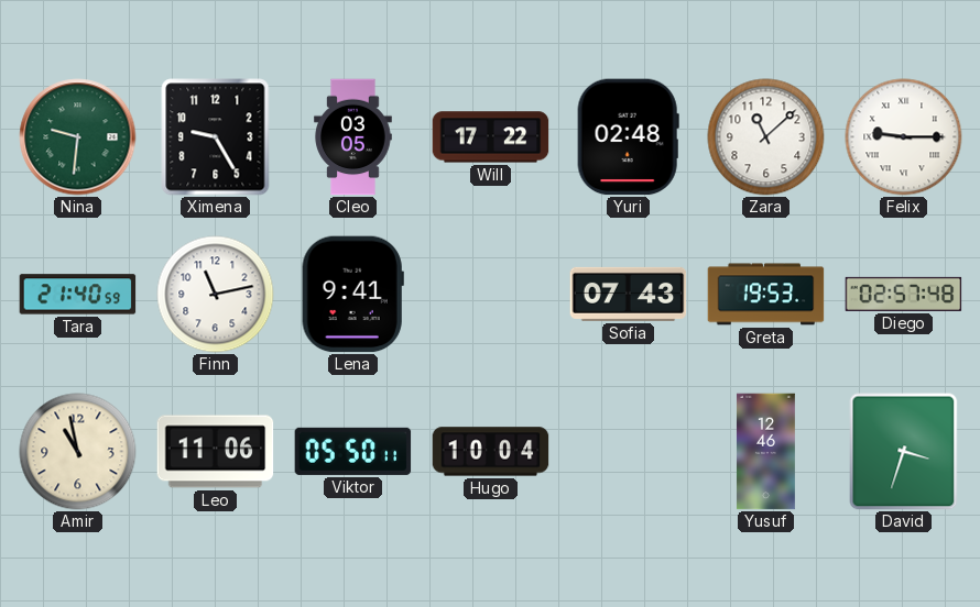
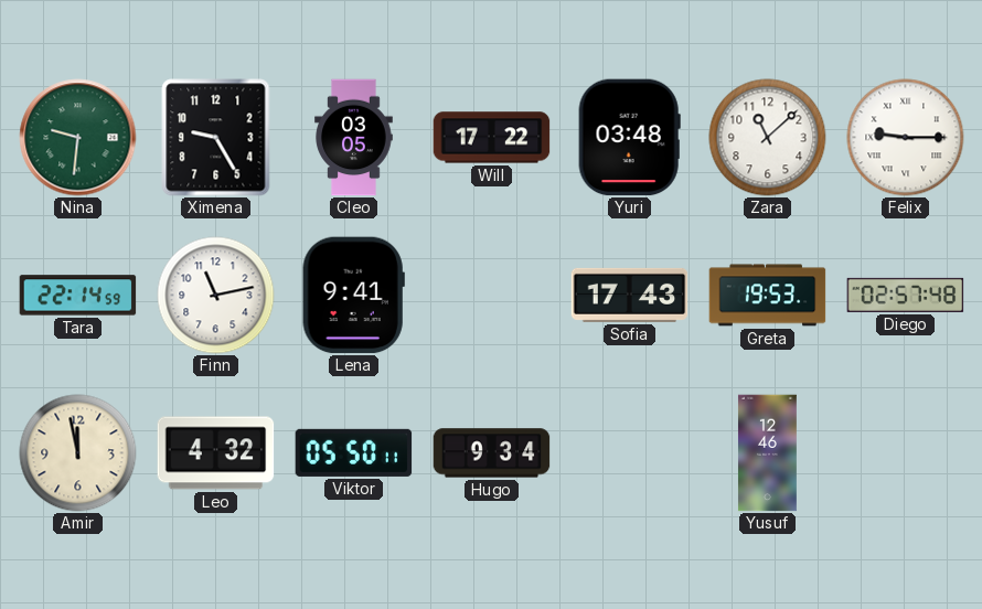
Yuri: 02:48 -> 03:48
Tara: 21:40 -> 22:14
Sofia: 07:43 -> 17:43
Amir: 10:58 -> 11:58
Leo: 11:06 -> 4:32
Hugo: 10:04 -> 9:34
David: 3:33 -> none
